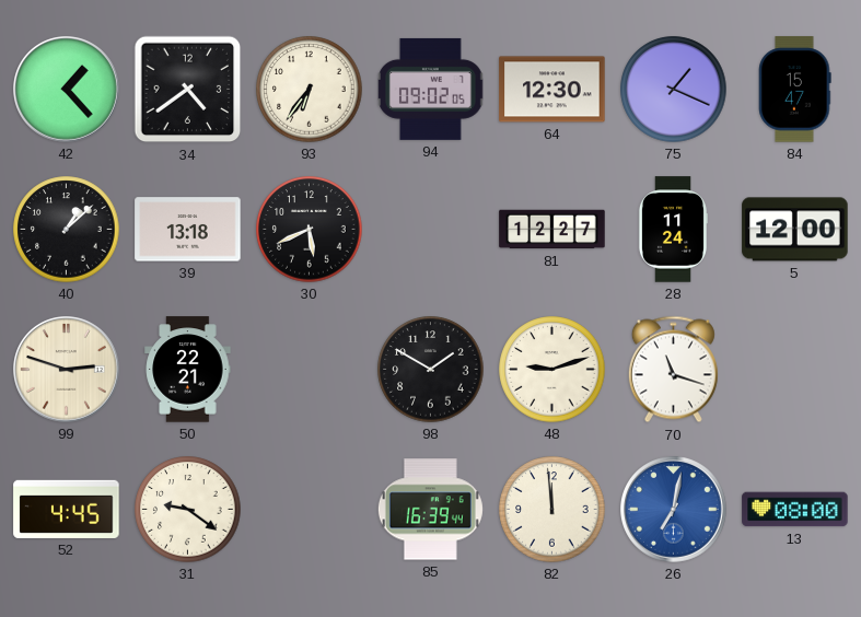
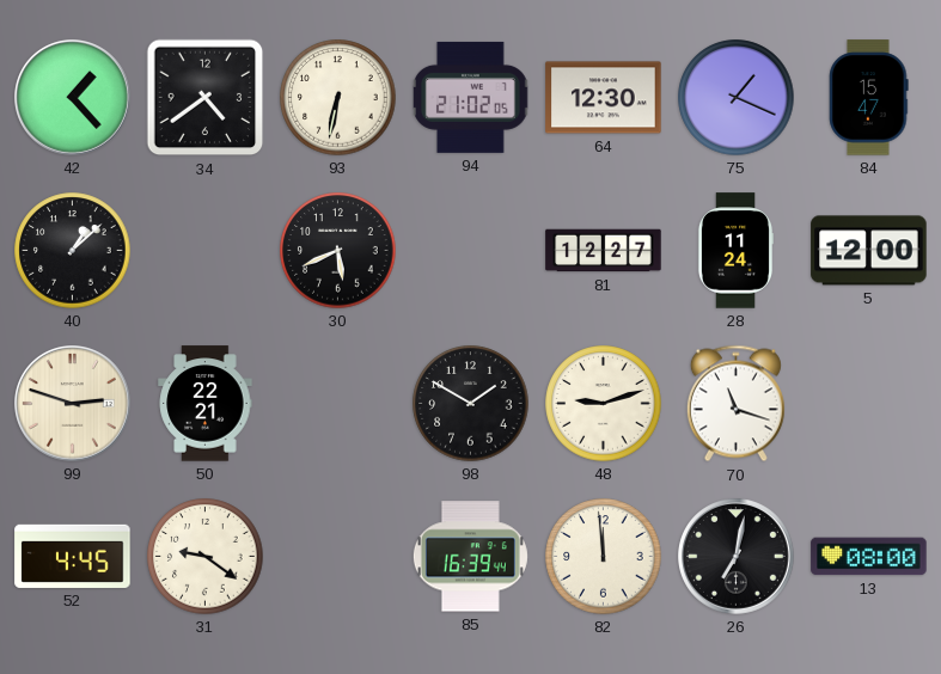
93: 6:36 -> 6:32
94: 09:02 -> 21:02
39: 13:18 -> none
26 dial: blue -> black
